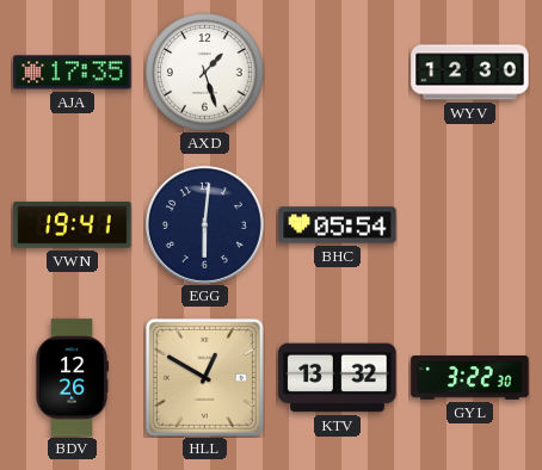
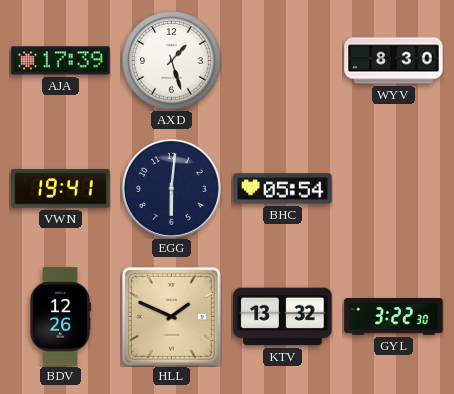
AJA: 17:35 -> 17:39
WYV: 12:30 -> 8:30
HLL: 12:50 -> 1:49
